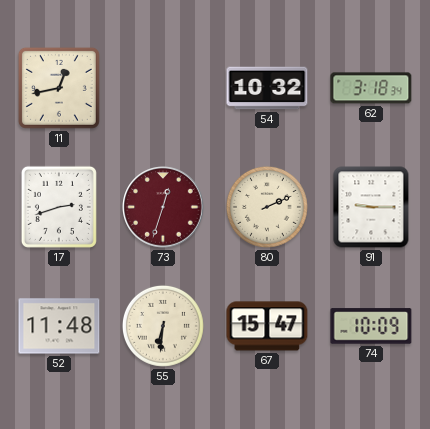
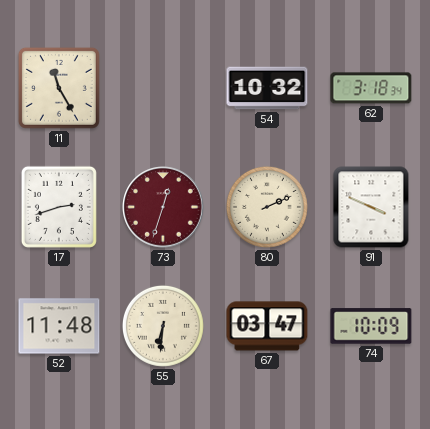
11: 12:43 -> 11:25
91: 9:15 -> 3:49
67: 15:47 -> 03:47
